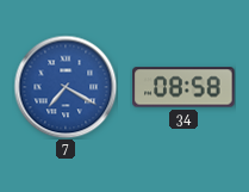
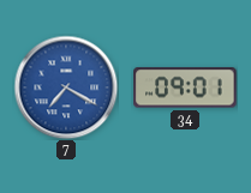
34: 08:58 -> 09:01
